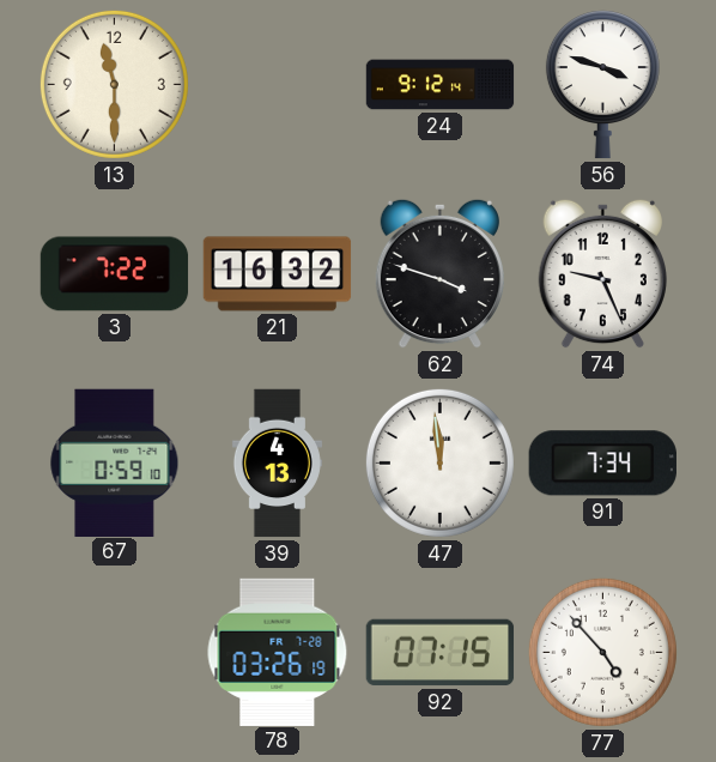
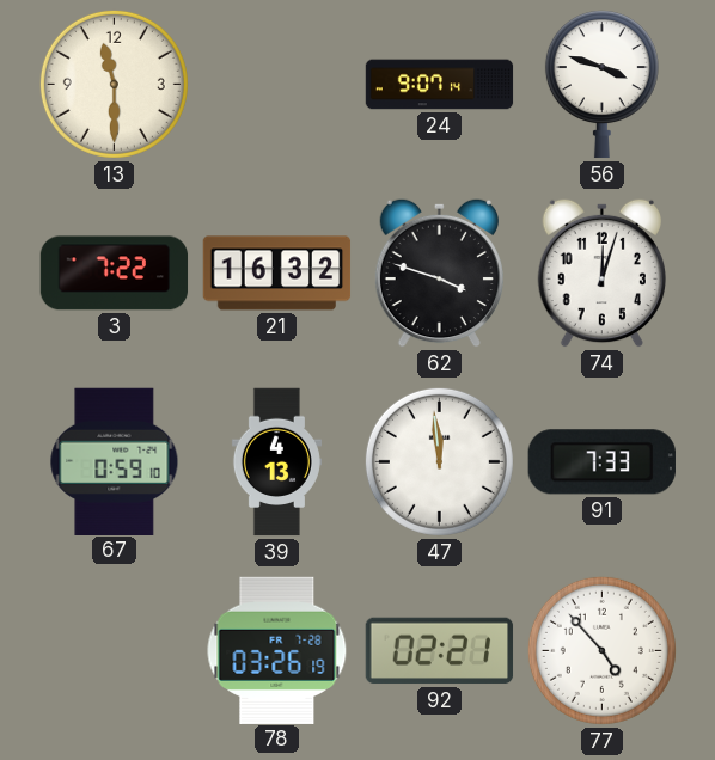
24: 9:12 -> 9:07
74: 9:26 -> 12:03
91: 7:34 -> 7:33
92: 07:15 -> 02:21
